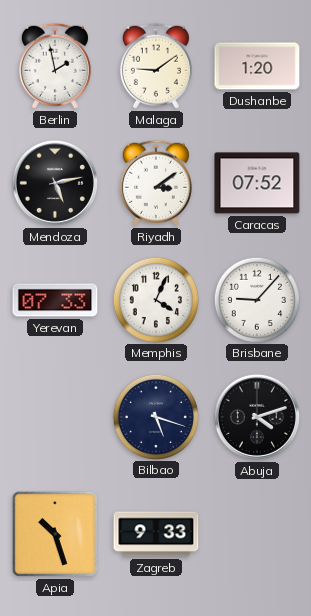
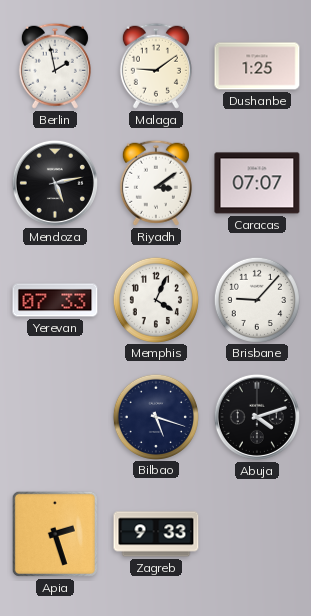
Dushanbe: 1:20 -> 1:25
Caracas: 07:52 -> 07:07
Apia: 10:27 -> 2:27
